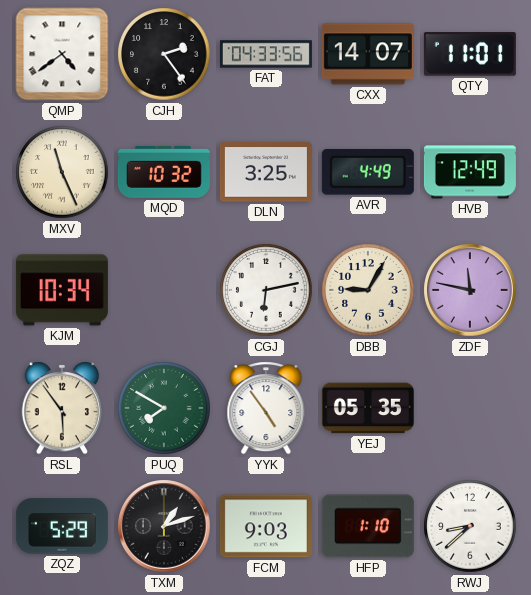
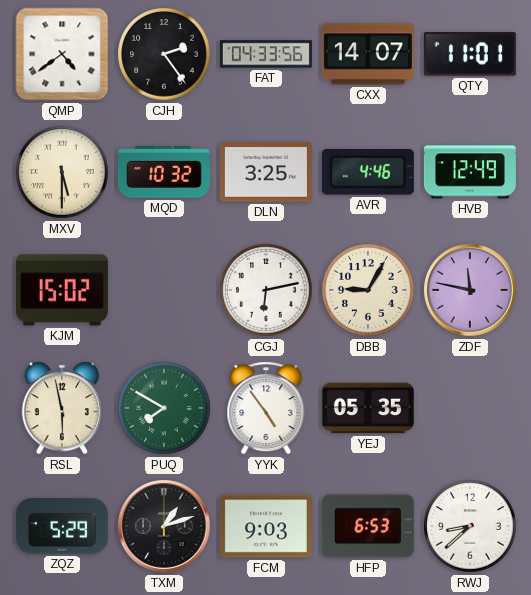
MXV: 11:26 -> 5:30
AVR: 4:49 -> 4:46
KJM: 10:34 -> 15:02
RSL: 5:54 -> 5:58
HFP: 1:10 -> 6:53
